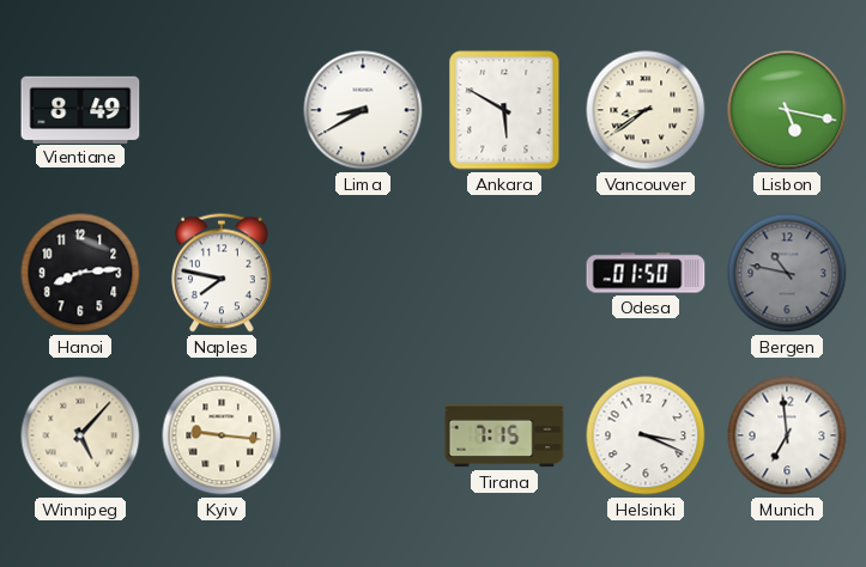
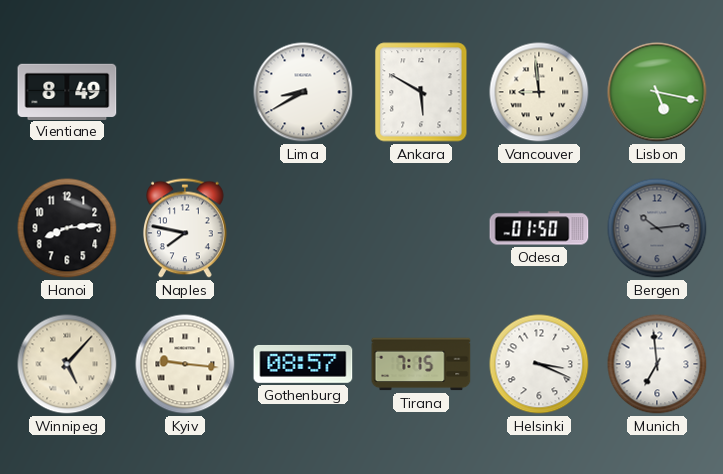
Vancouver: 8:39 -> 8:59
Bergen: 10:47 -> 10:14
Gothenburg: none -> 08:57
